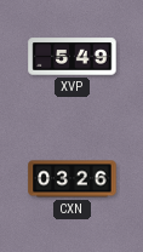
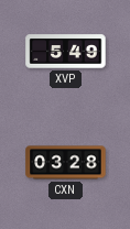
CXN: 03:26 -> 03:28
